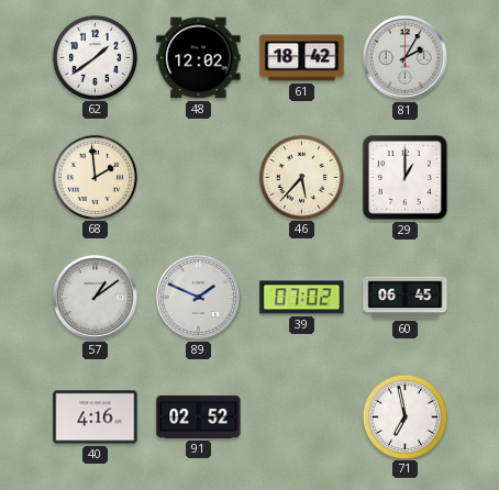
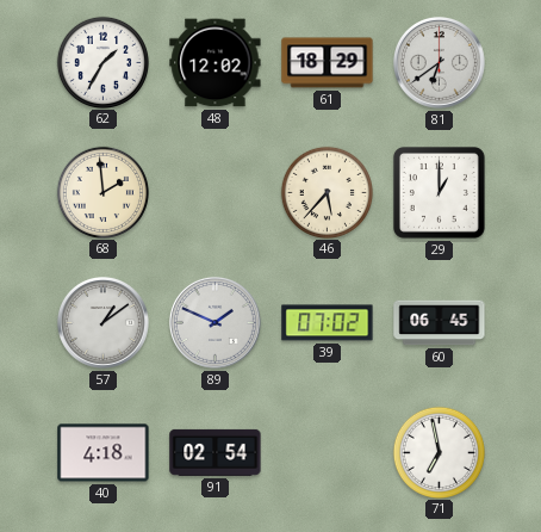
62: 1:39 -> 1:35
61: 18:42 -> 18:29
81: 2:05 -> 6:39
40: 4:16 -> 4:18
91: 02:52 -> 02:54
